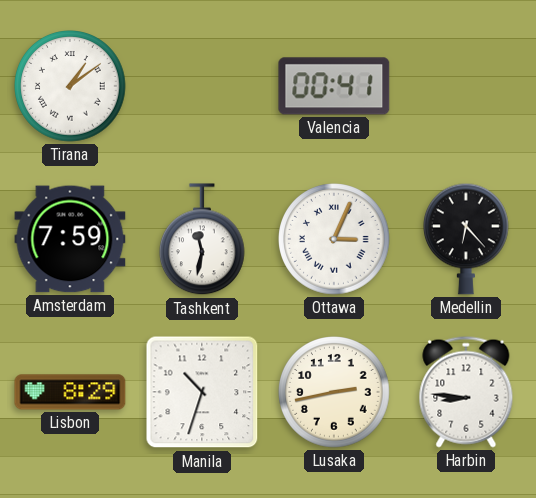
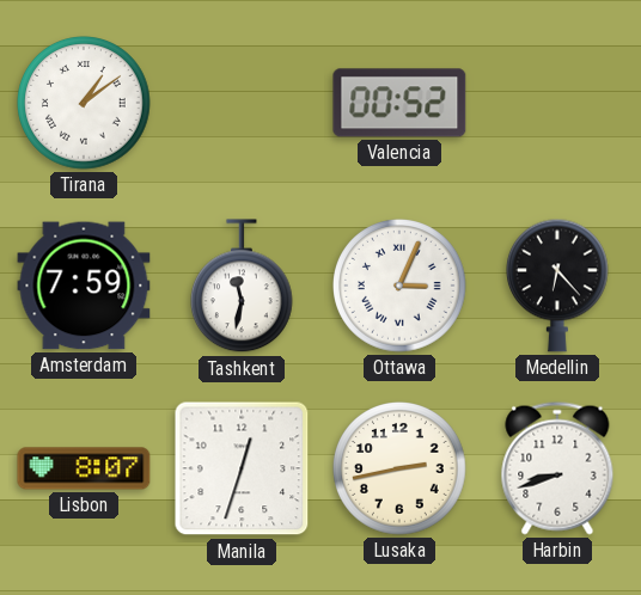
Valencia: 00:41 -> 00:52
Lisbon: 8:29 -> 8:07
Manila: 10:33 -> 12:33
Harbin: 8:46 -> 8:42
